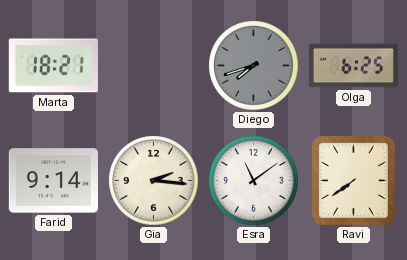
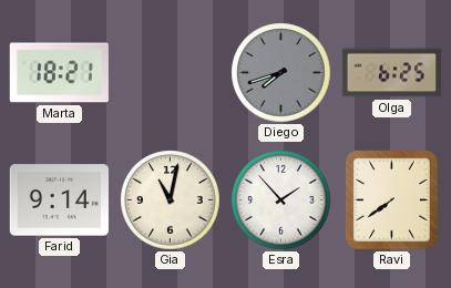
Gia: 2:16 -> 11:02
Esra: 11:09 -> 1:53
